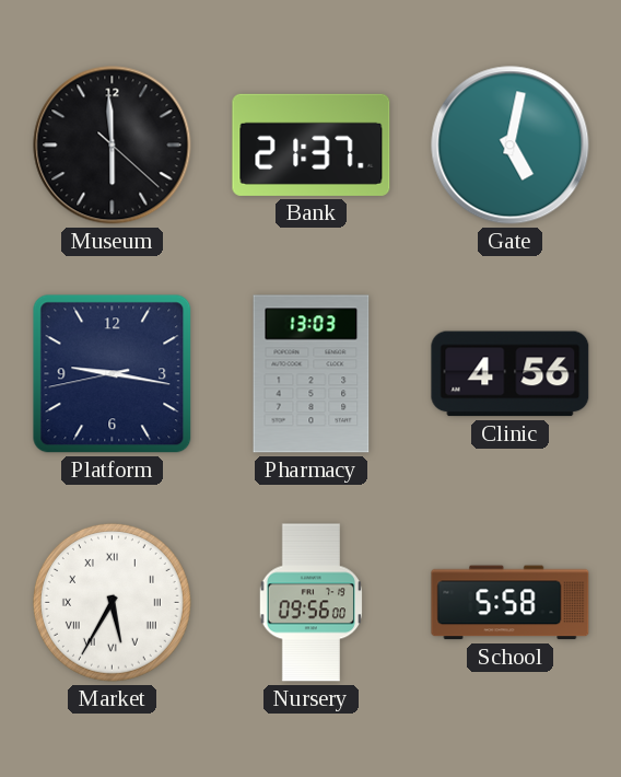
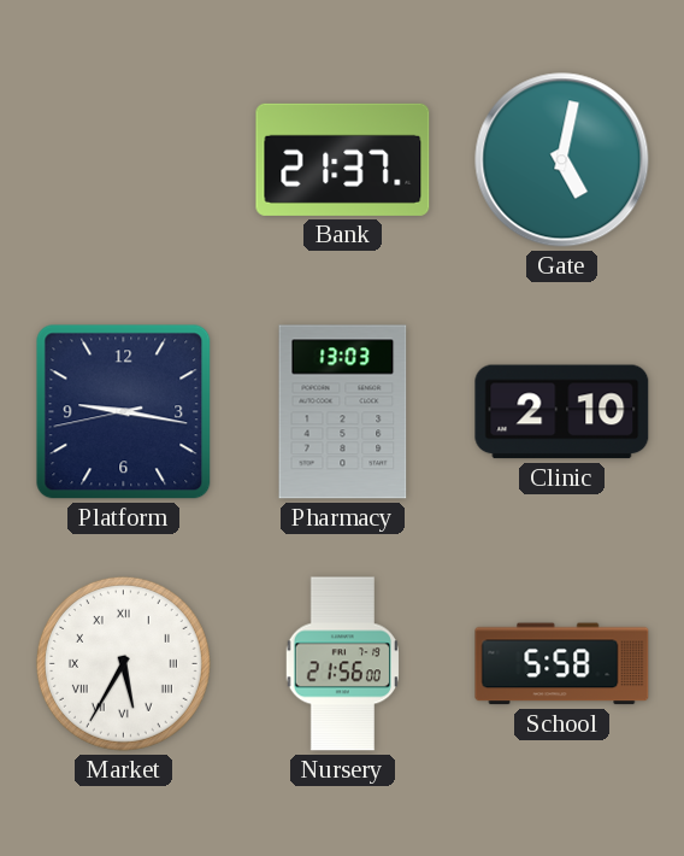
Museum: 5:59 -> none
Clinic: 4:56 -> 2:10
Nursery: 09:56 -> 21:56
